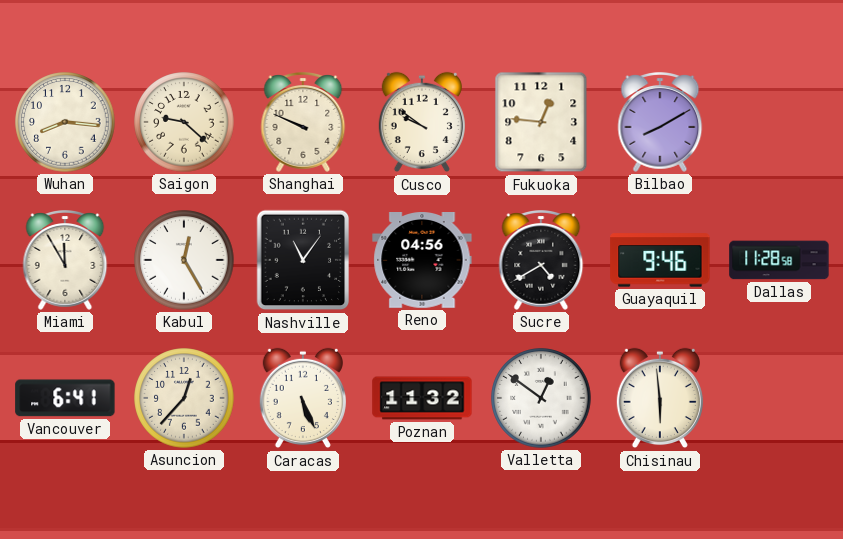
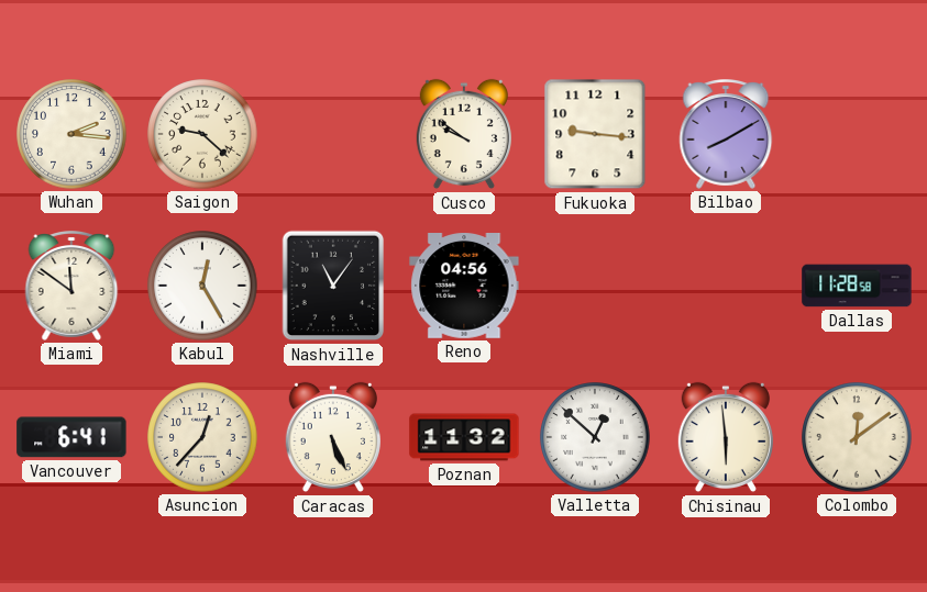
Wuhan: 8:16 -> 2:16
Shanghai: 9:49 -> none
Fukuoka: 12:46 -> 9:16
Miami: 11:55 -> 11:51
Sucre: 4:40 -> none
Guayaquil: 9:46 -> none
Valletta: 12:51 -> 12:52
Colombo: none -> 12:09
